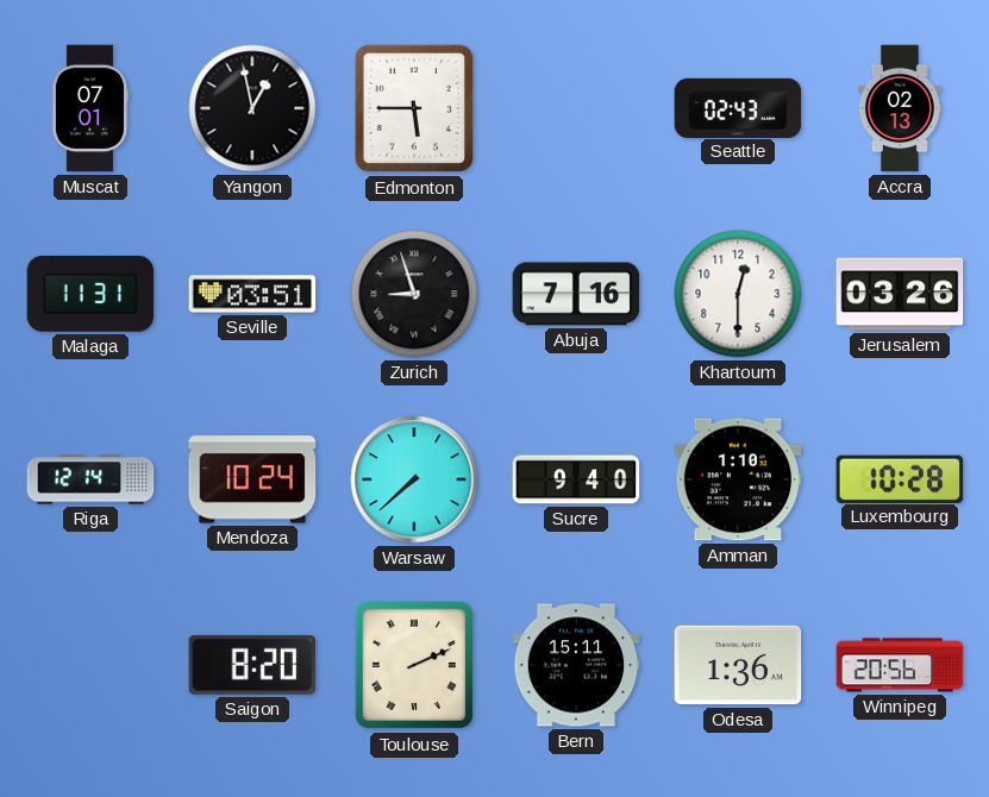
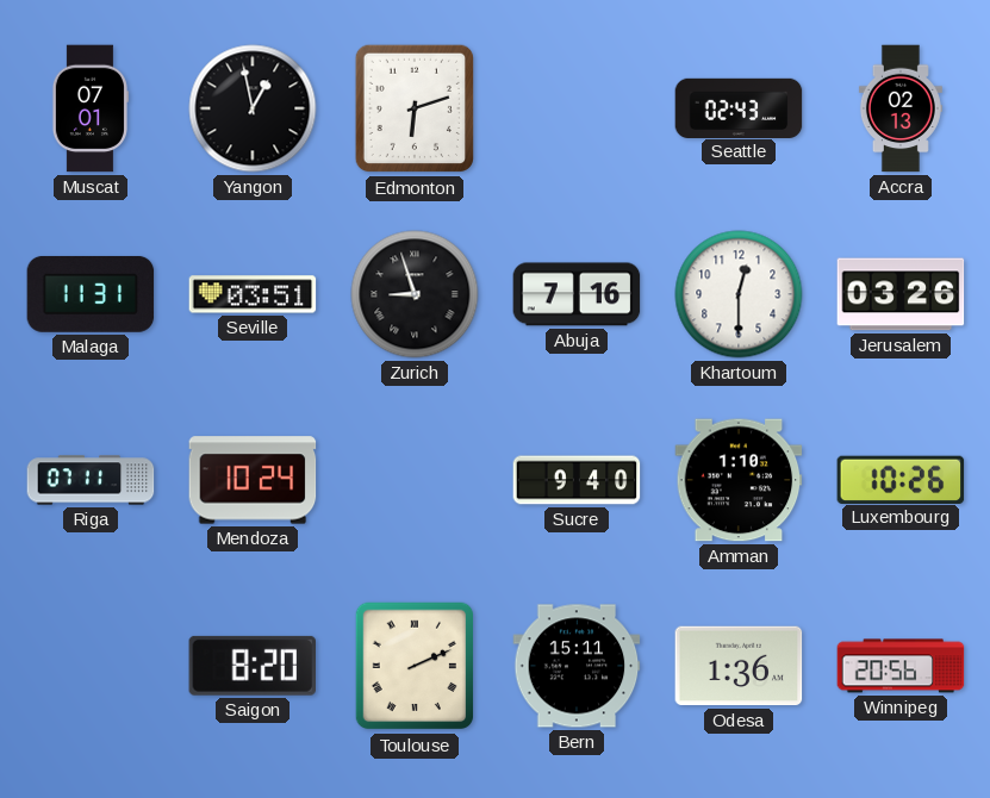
Edmonton: 5:45 -> 6:12
Riga: 12:14 -> 07:11
Warsaw: 7:38 -> none
Luxembourg: 10:28 -> 10:26
